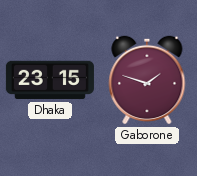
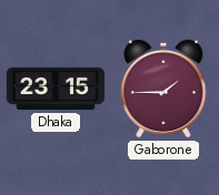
Gaborone: 1:48 -> 1:45
